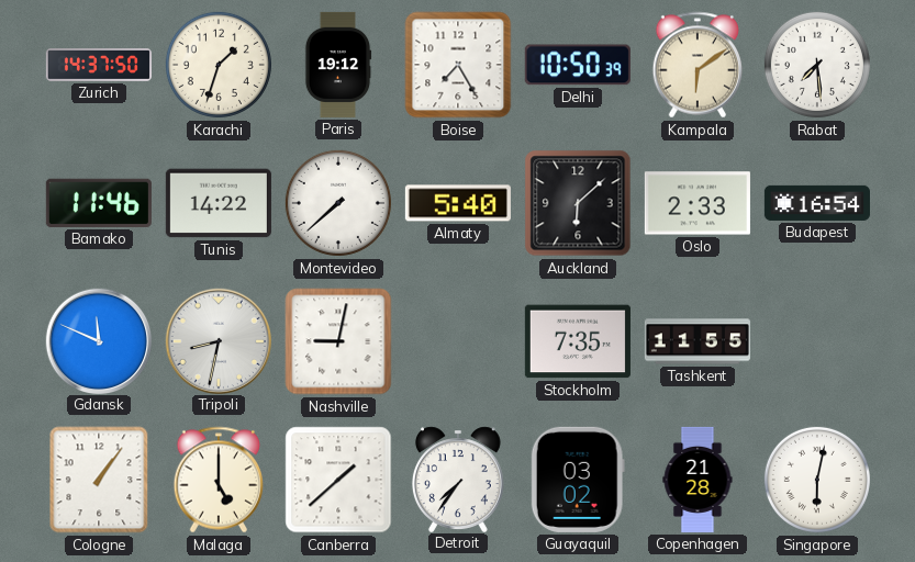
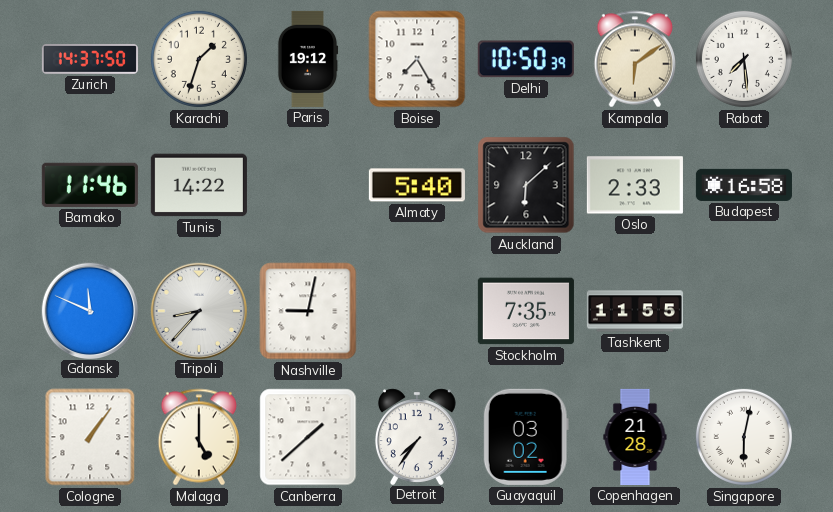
Montevideo: 7:38 -> none
Budapest: 16:54 -> 16:58
Tripoli: 8:32 -> 8:37
